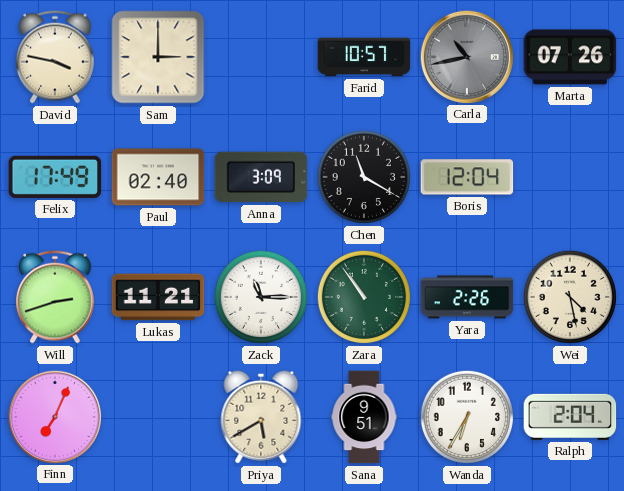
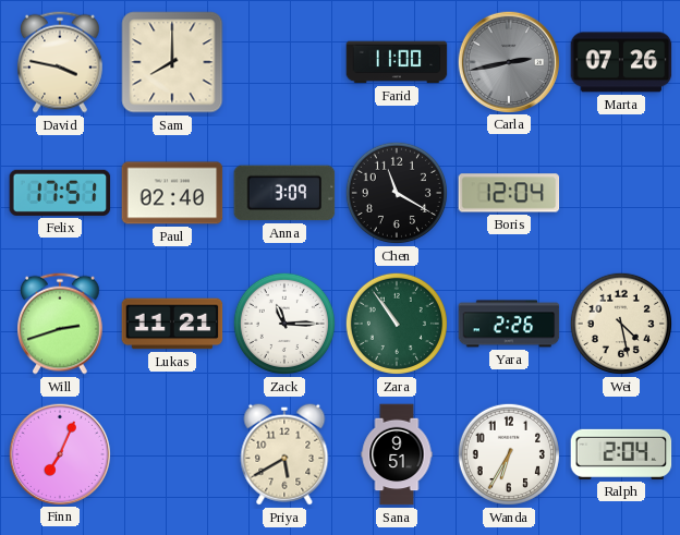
Sam: 3:00 -> 8:00
Farid: 10:57 -> 11:00
Carla: 10:43 -> 2:43
Felix: 17:49 -> 17:51
